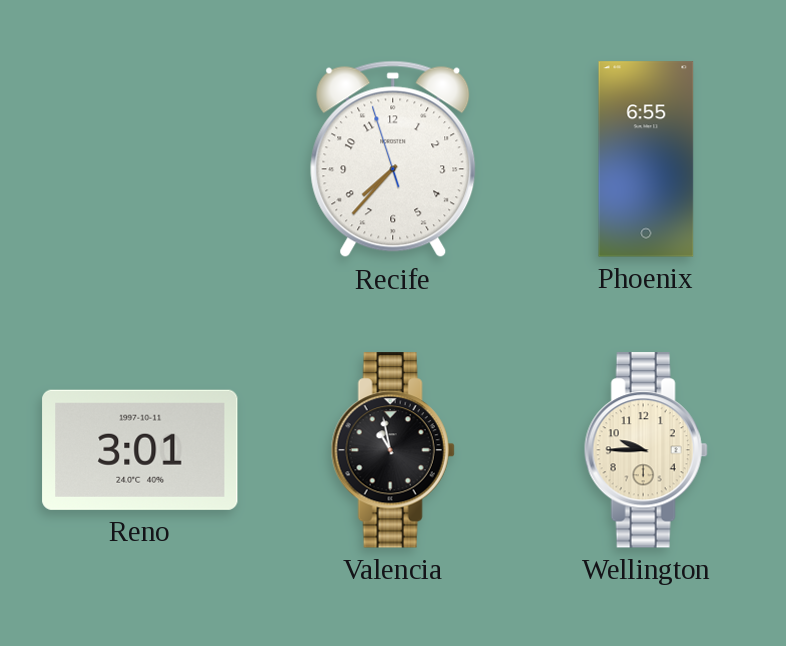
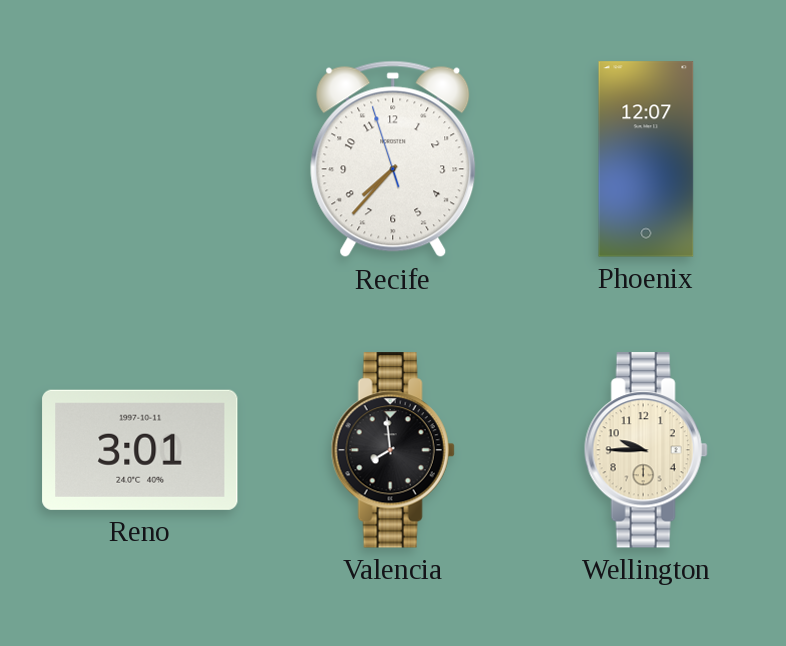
Phoenix: 6:55 -> 12:07
Valencia: 10:58 -> 7:59
